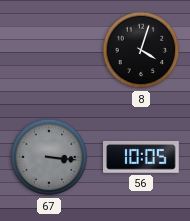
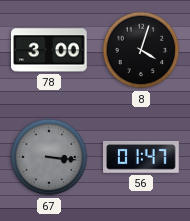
78: none -> 3:00
56: 10:05 -> 01:47
